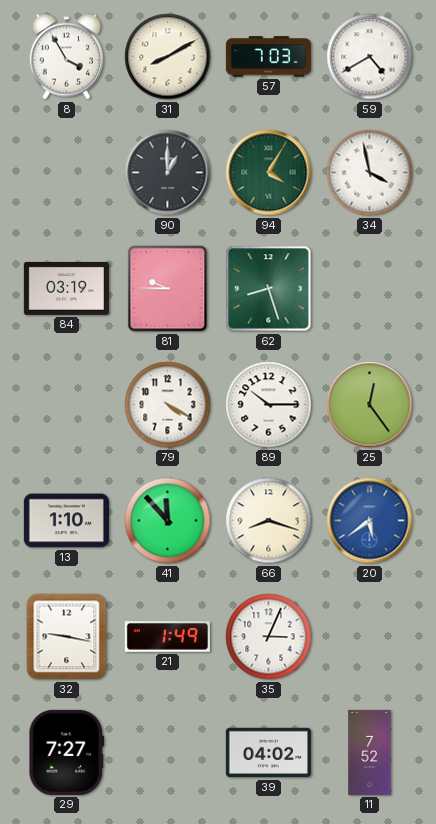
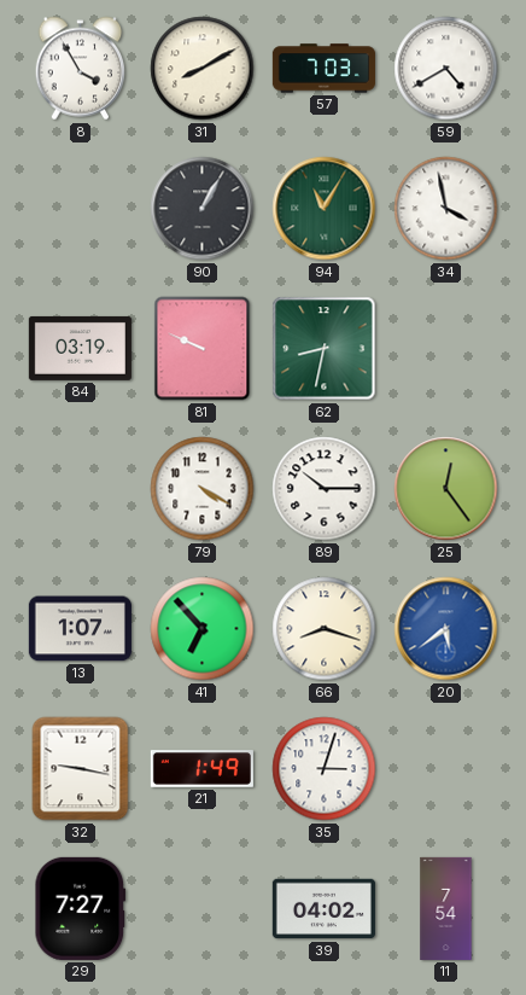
90: 1:00 -> 1:05
94: 4:05 -> 11:05
81: 9:45 -> 9:49
62: 8:27 -> 8:32
13: 1:10 -> 1:07
41: 11:53 -> 6:53
35: 3:04 -> 3:03
11: 7:52 -> 7:54
